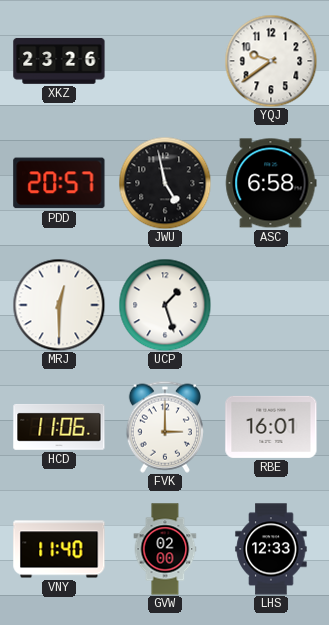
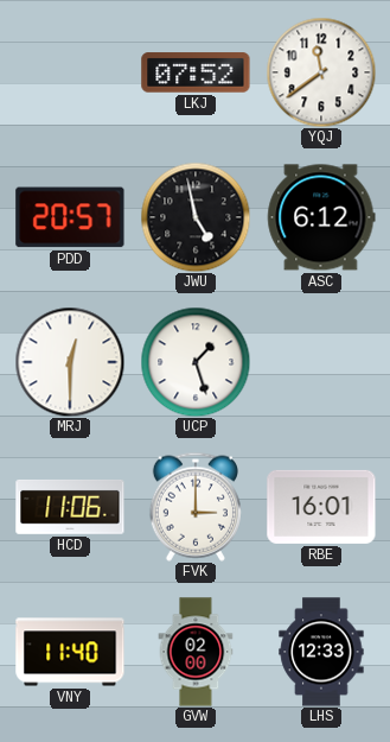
XKZ: 23:26 -> none
LKJ: none -> 07:52
YQJ: 9:39 -> 11:39
ASC: 6:58 -> 6:12
